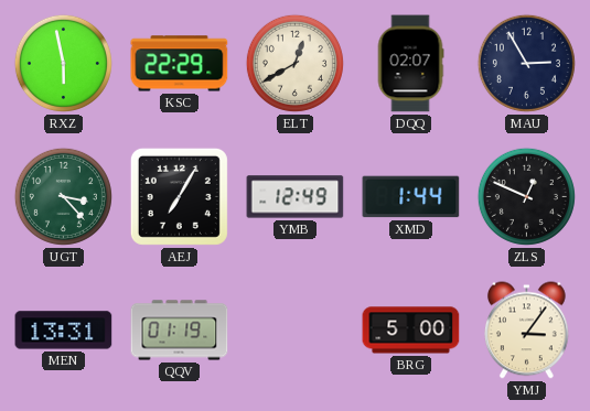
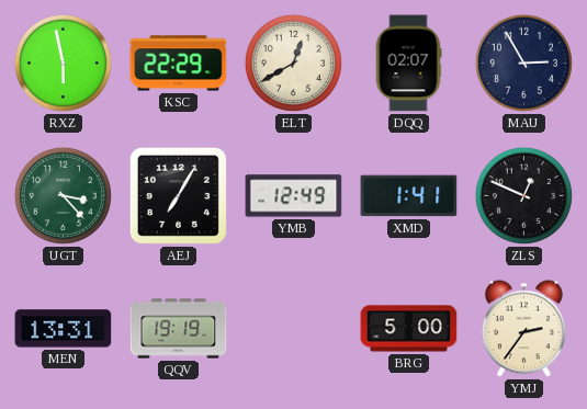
XMD: 1:44 -> 1:41
QQV: 01:19 -> 19:19
YMJ: 3:06 -> 2:36
